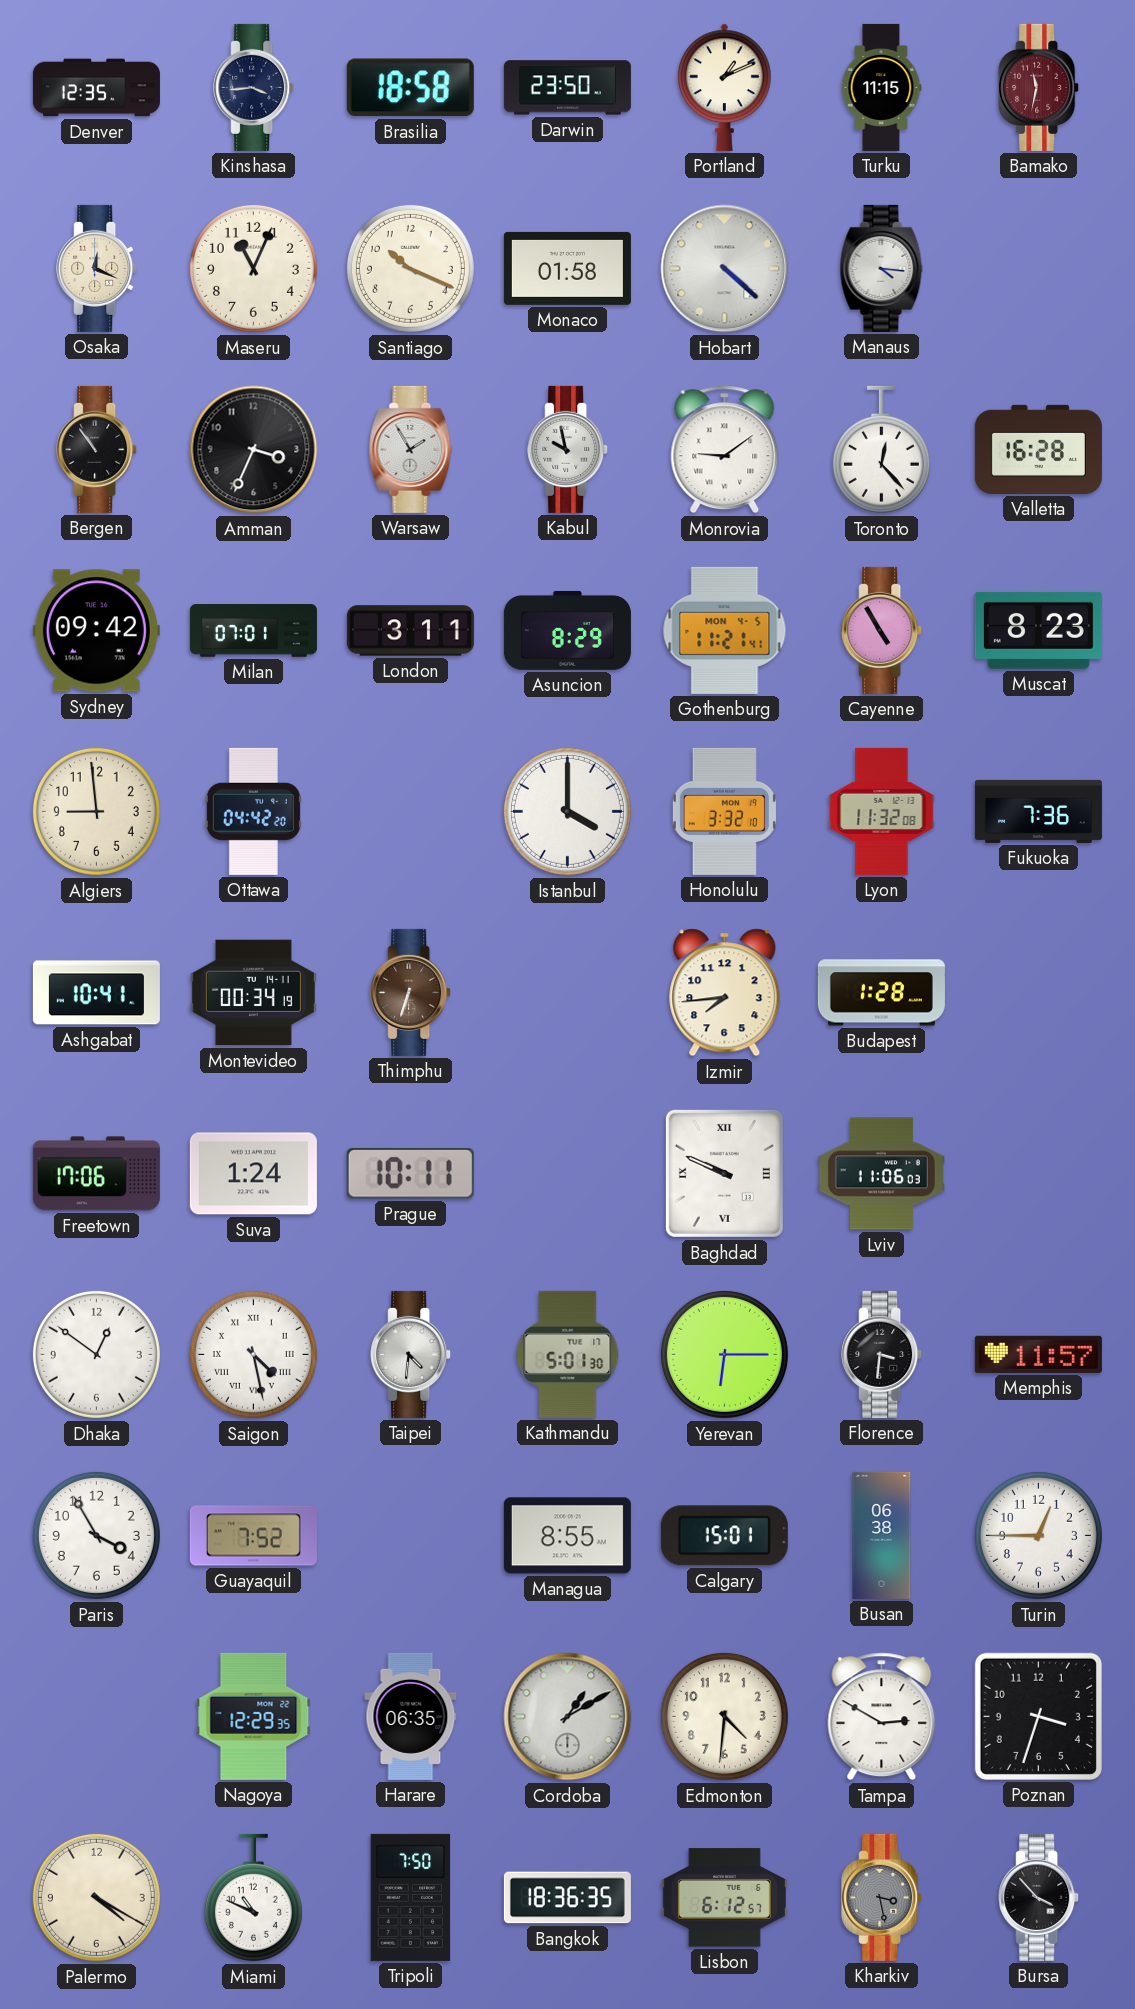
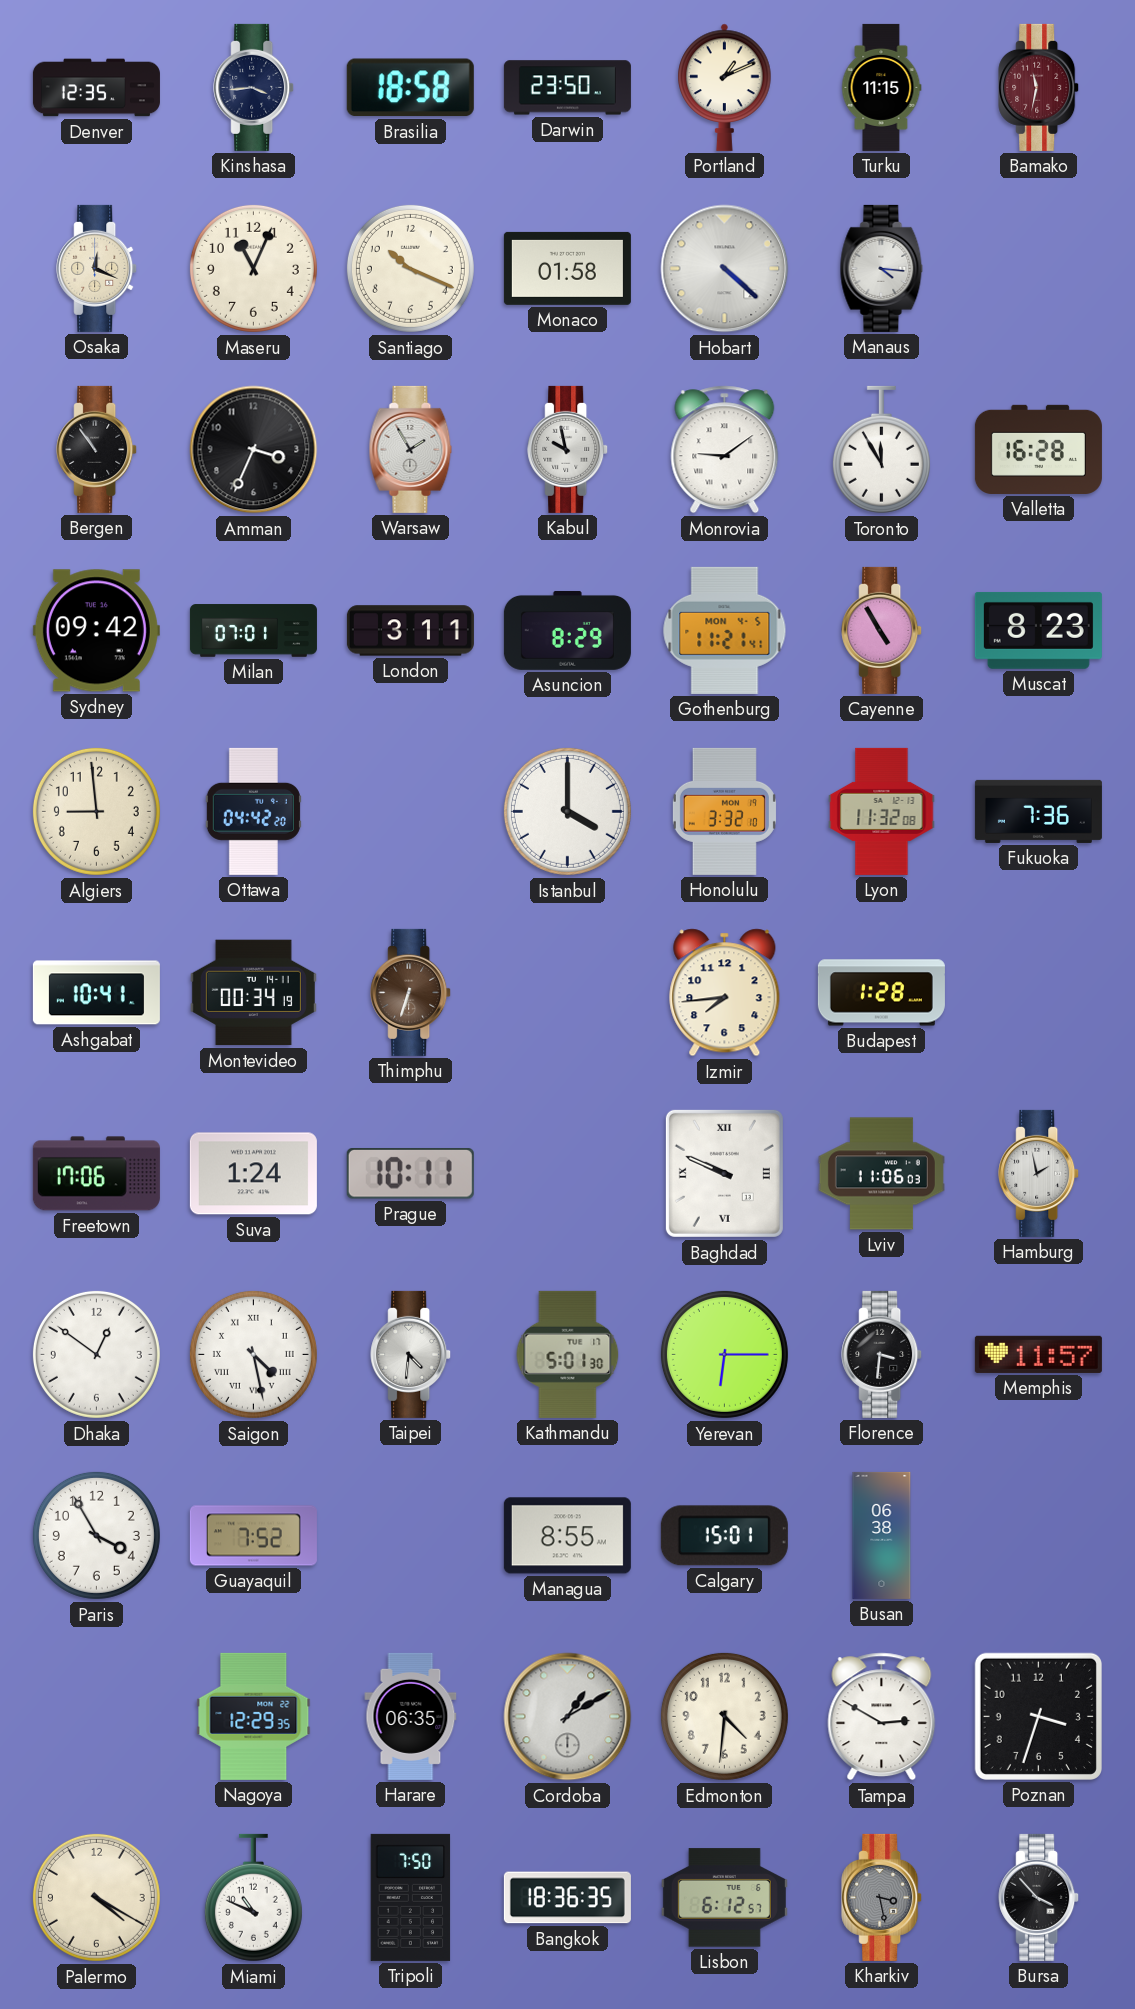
Toronto: 12:23 -> 11:55
Hamburg: none -> 1:58
Turin: 12:45 -> none
